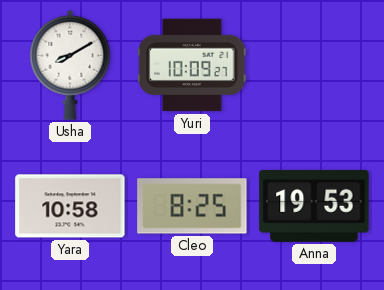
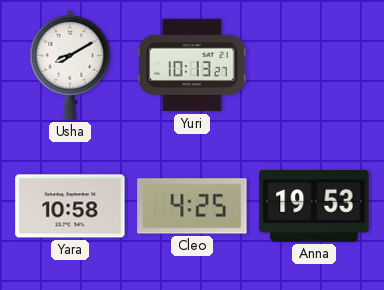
Yuri: 10:09 -> 10:13
Cleo: 8:25 -> 4:25
